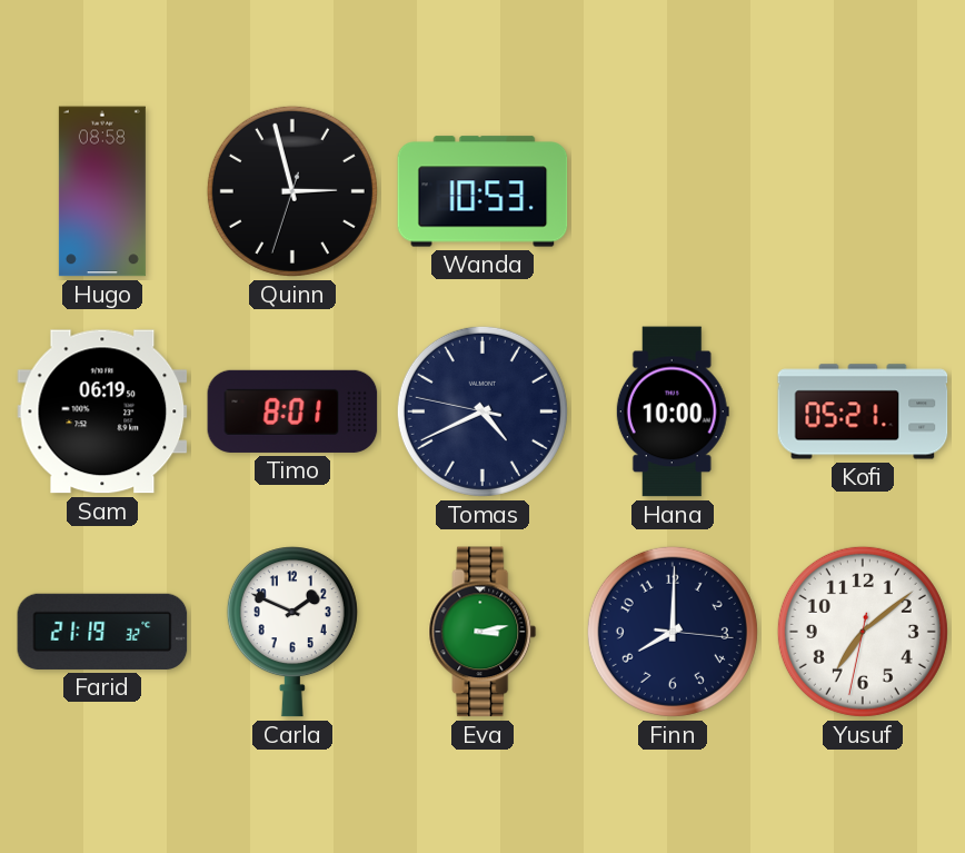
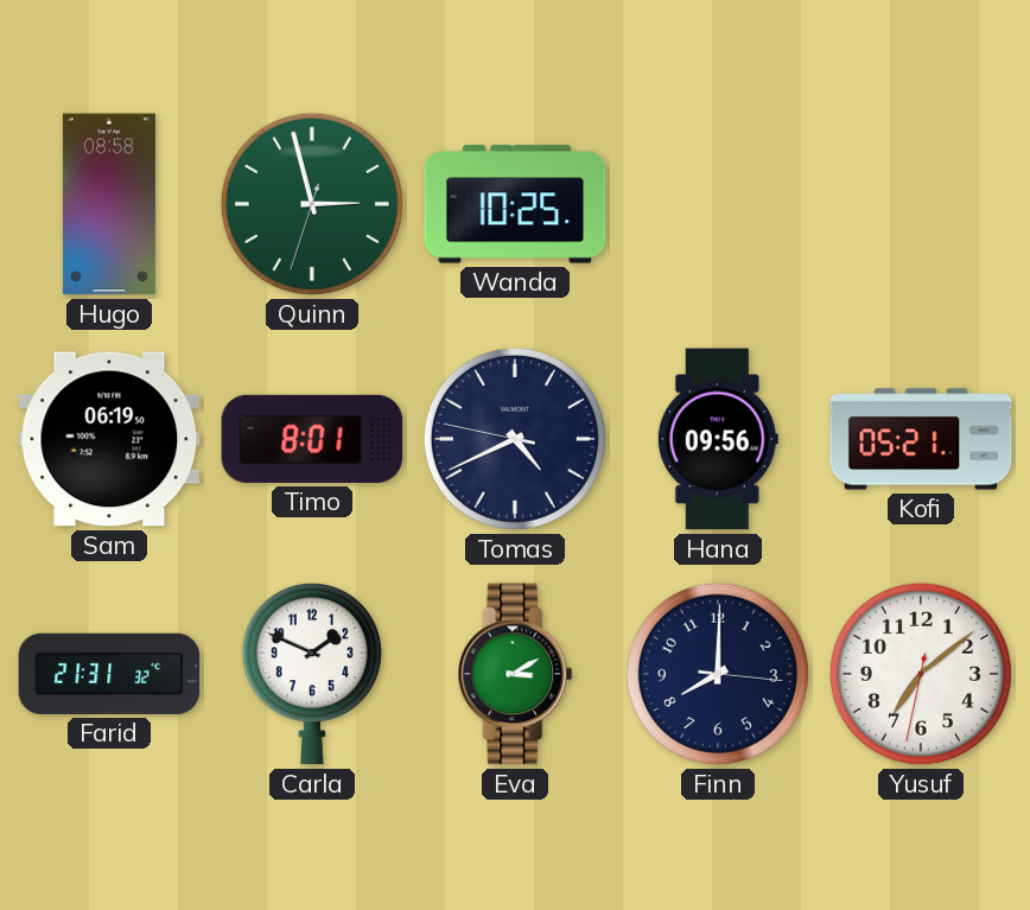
Quinn dial: black -> green
Wanda: 10:53 -> 10:25
Hana: 10:00 -> 09:56
Farid: 21:19 -> 21:31
Eva: 3:13 -> 3:10
